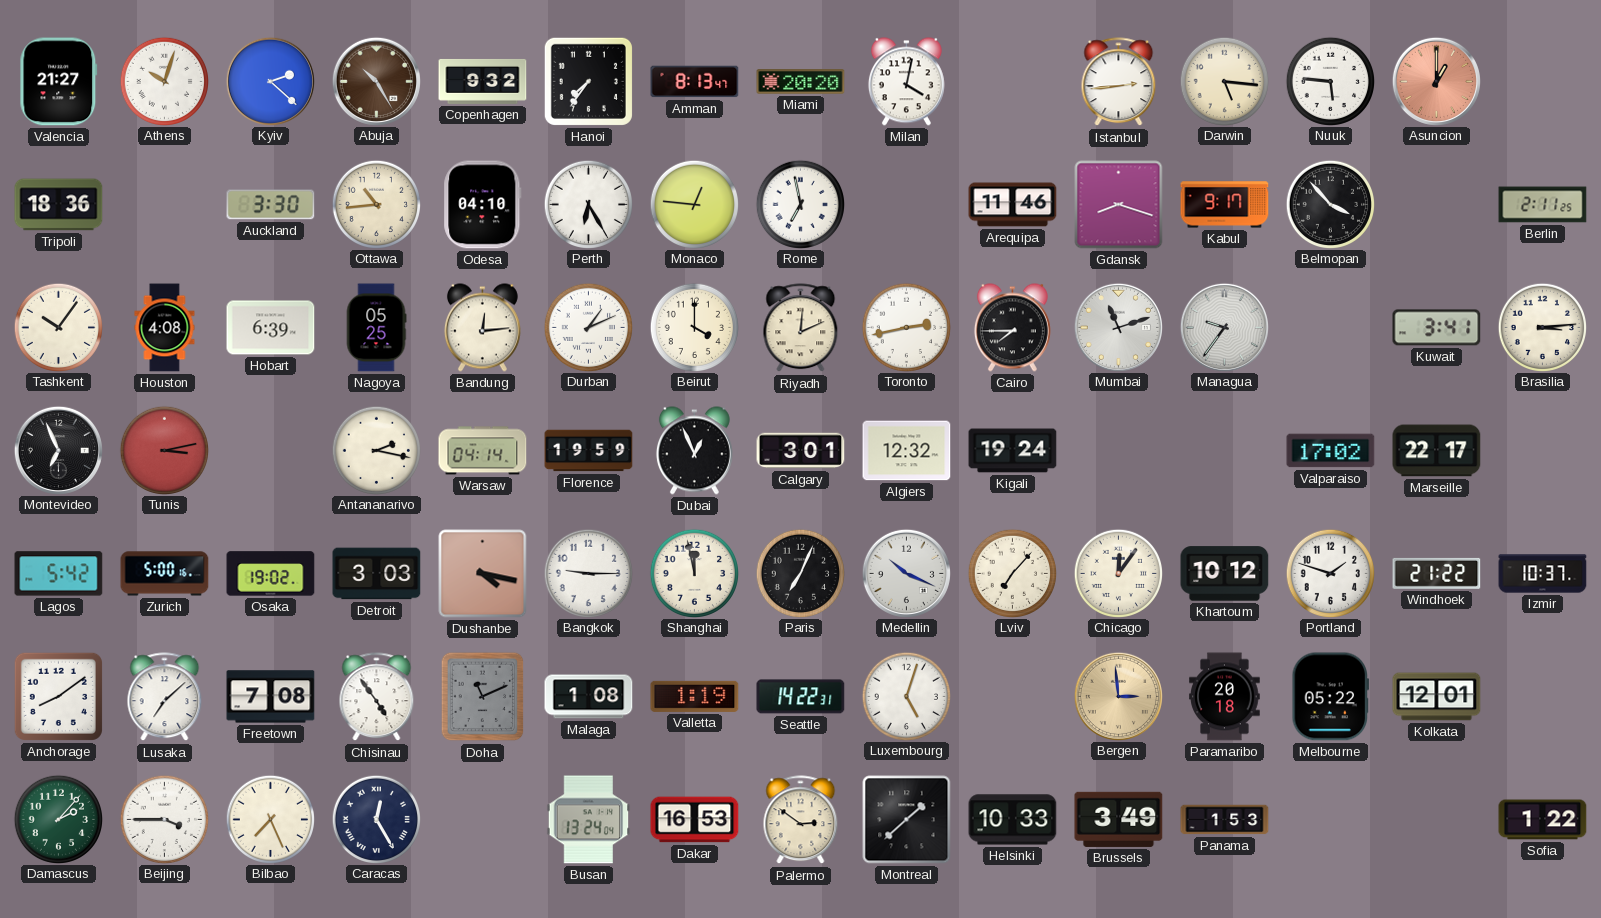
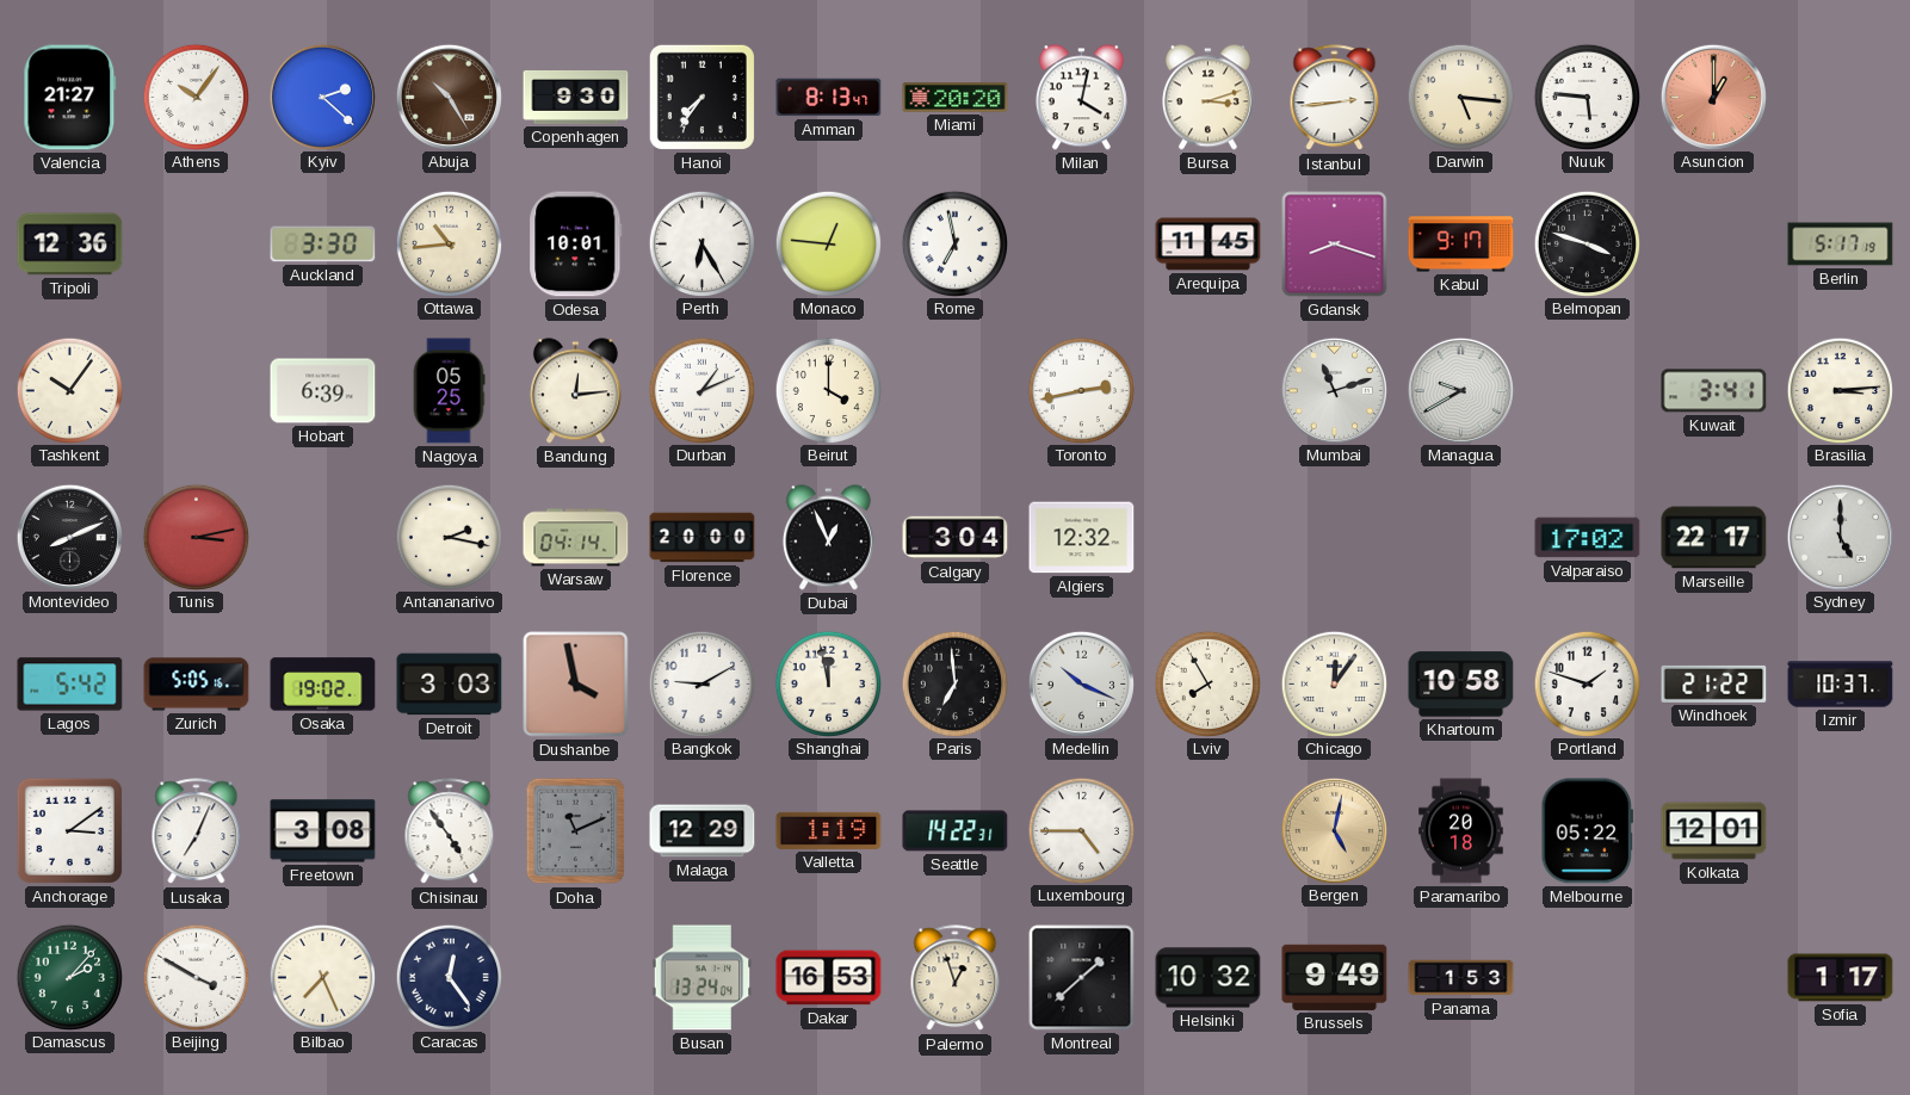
Athens: 10:03 -> 10:06
Copenhagen: 9:32 -> 9:30
Bursa: none -> 3:12
Tripoli: 18:36 -> 12:36
Odesa: 04:10 -> 10:01
Arequipa: 11:46 -> 11:45
Belmopan: 3:53 -> 3:48
Berlin: 2:11 -> 5:17
Houston: 4:08 -> none
Riyadh: 12:11 -> none
Cairo: 7:45 -> none
Managua: 9:36 -> 9:40
Montevideo: 6:56 -> 8:11
Florence: 19:59 -> 20:00
Calgary: 3:01 -> 3:04
Kigali: 19:24 -> none
Sydney: none -> 5:00
Zurich: 5:00 -> 5:05
Dushanbe: 4:17 -> 3:58
Bangkok: 9:15 -> 9:10
Paris: 7:04 -> 6:59
Lviv: 7:07 -> 7:55
Khartoum: 10:12 -> 10:58
Anchorage: 8:09 -> 3:09
Lusaka: 7:08 -> 7:04
Freetown: 7:08 -> 3:08
Malaga: 1:08 -> 12:29
Luxembourg: 5:03 -> 4:45
Bergen: 2:59 -> 5:02
Beijing: 3:45 -> 3:50
Caracas: 12:25 -> 12:24
Palermo: 2:51 -> 12:57
Helsinki: 10:33 -> 10:32
Brussels: 3:49 -> 9:49
Sofia: 1:22 -> 1:17
